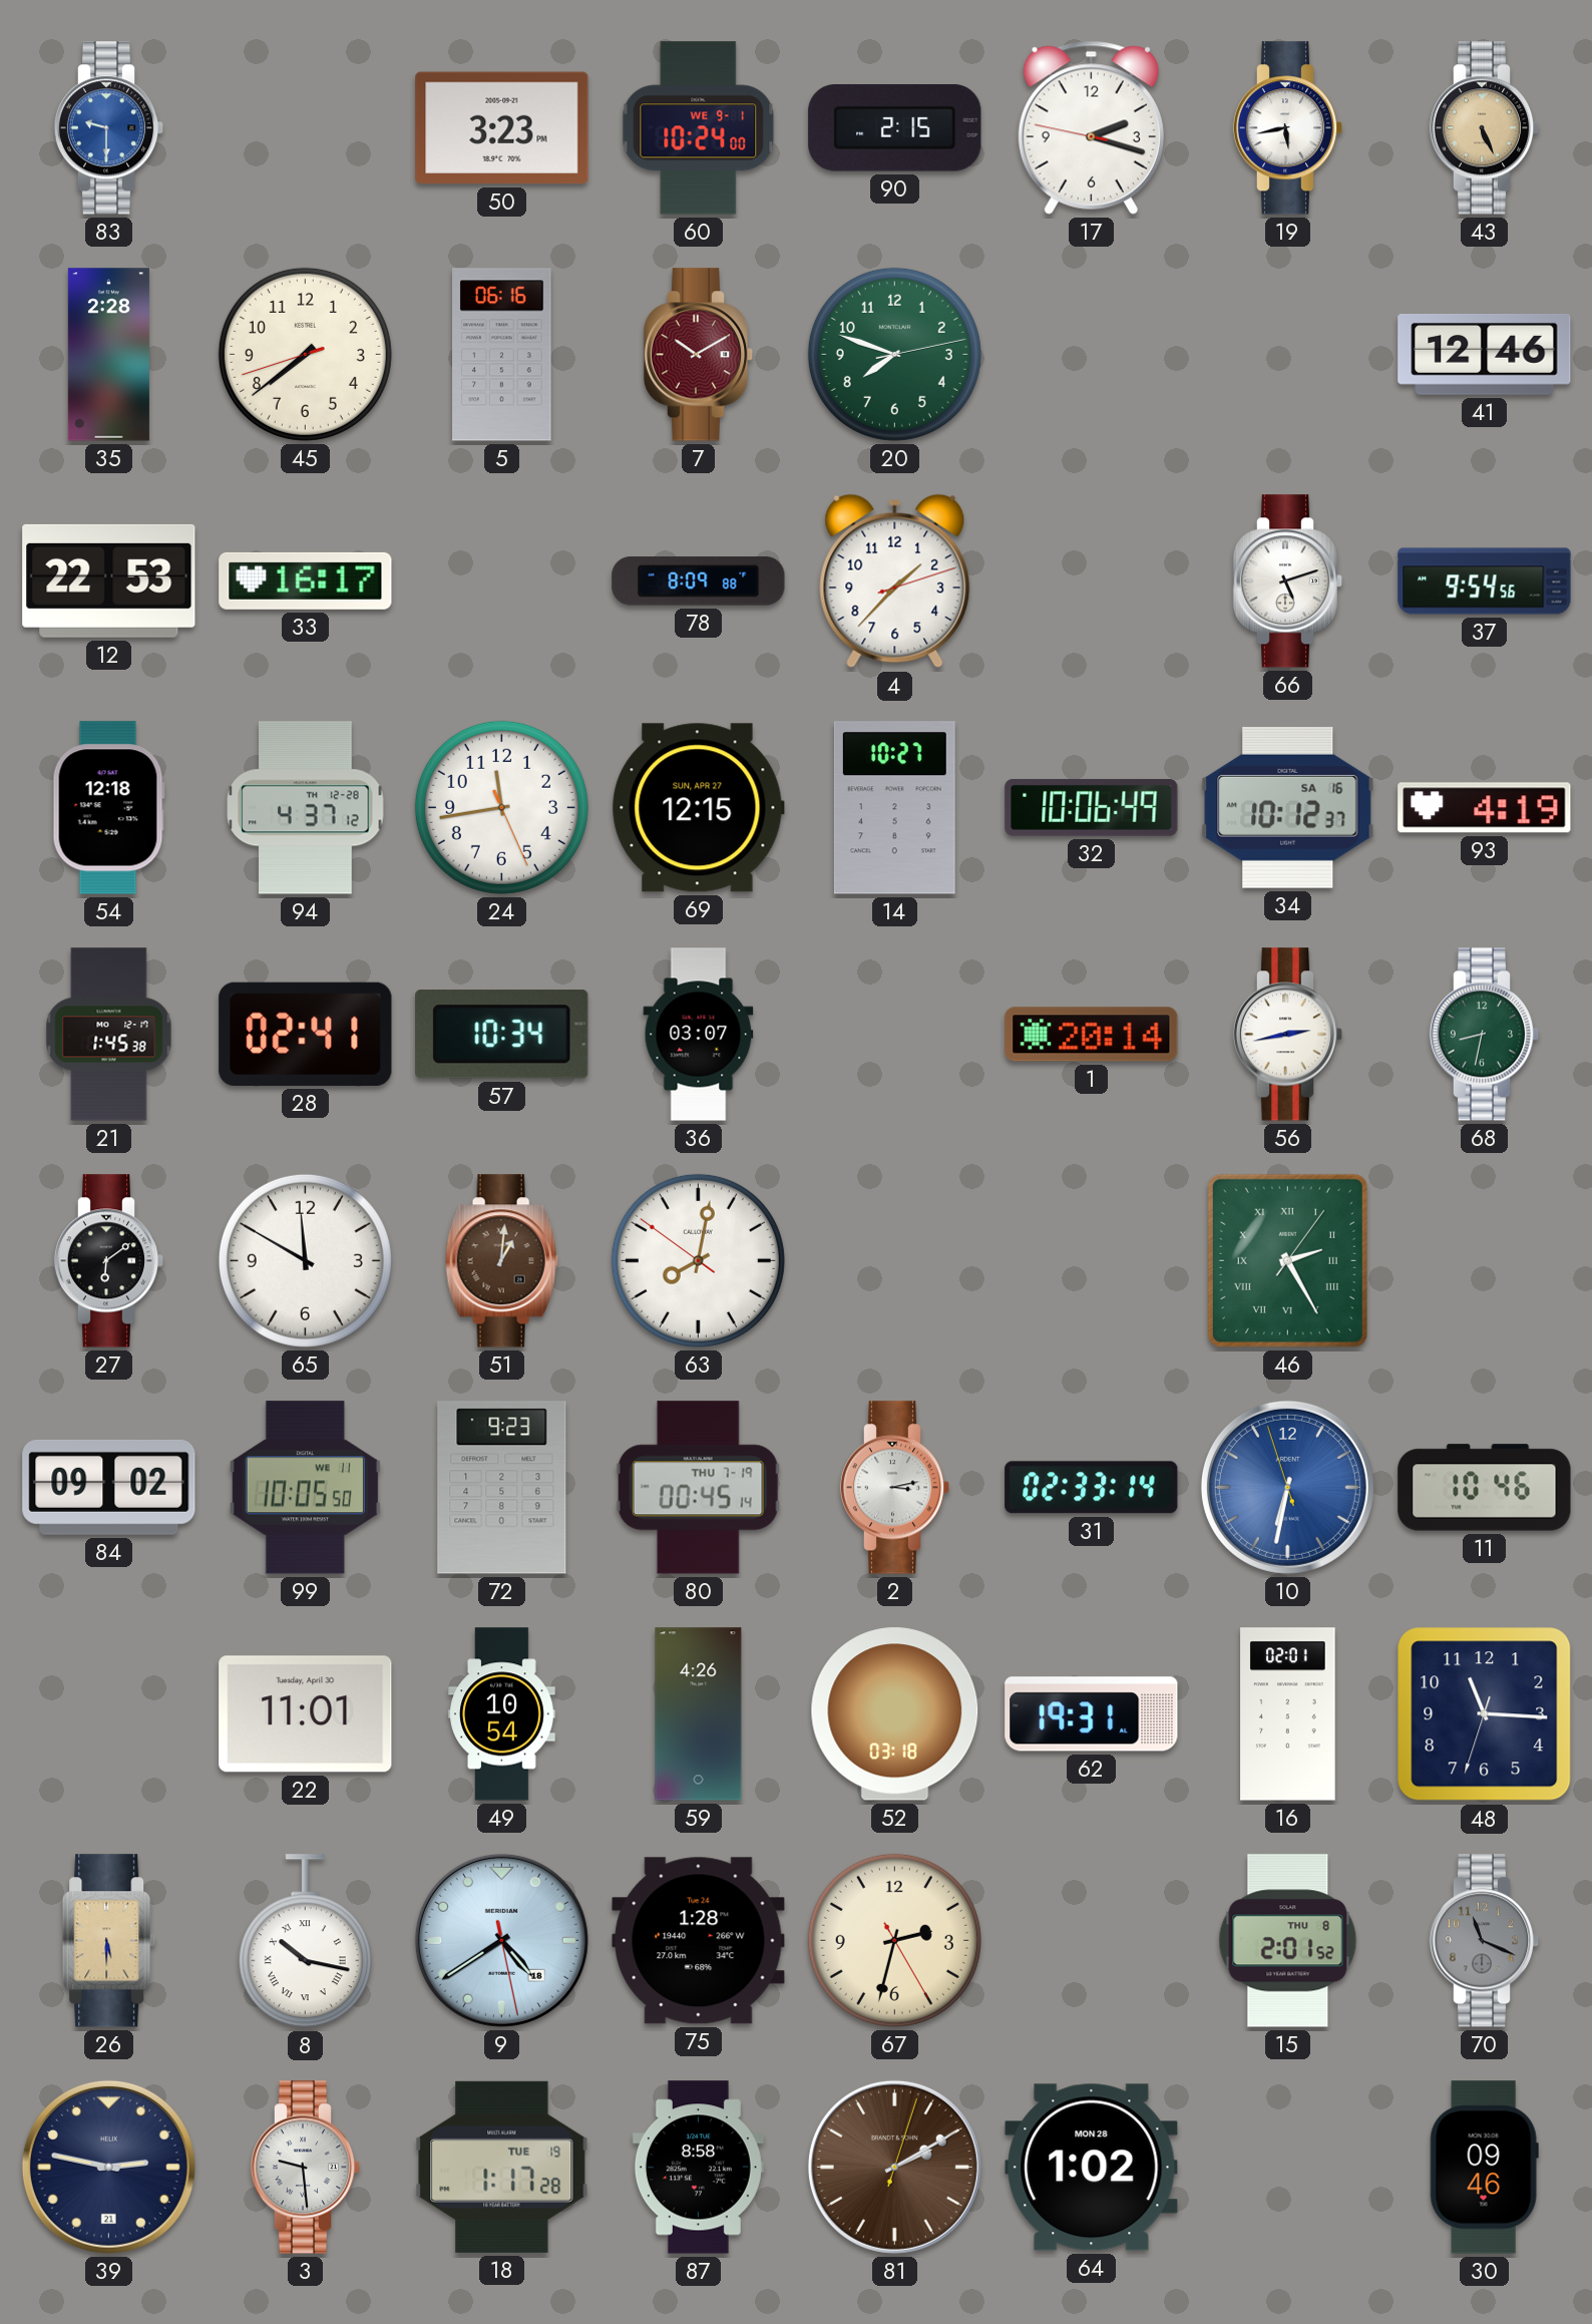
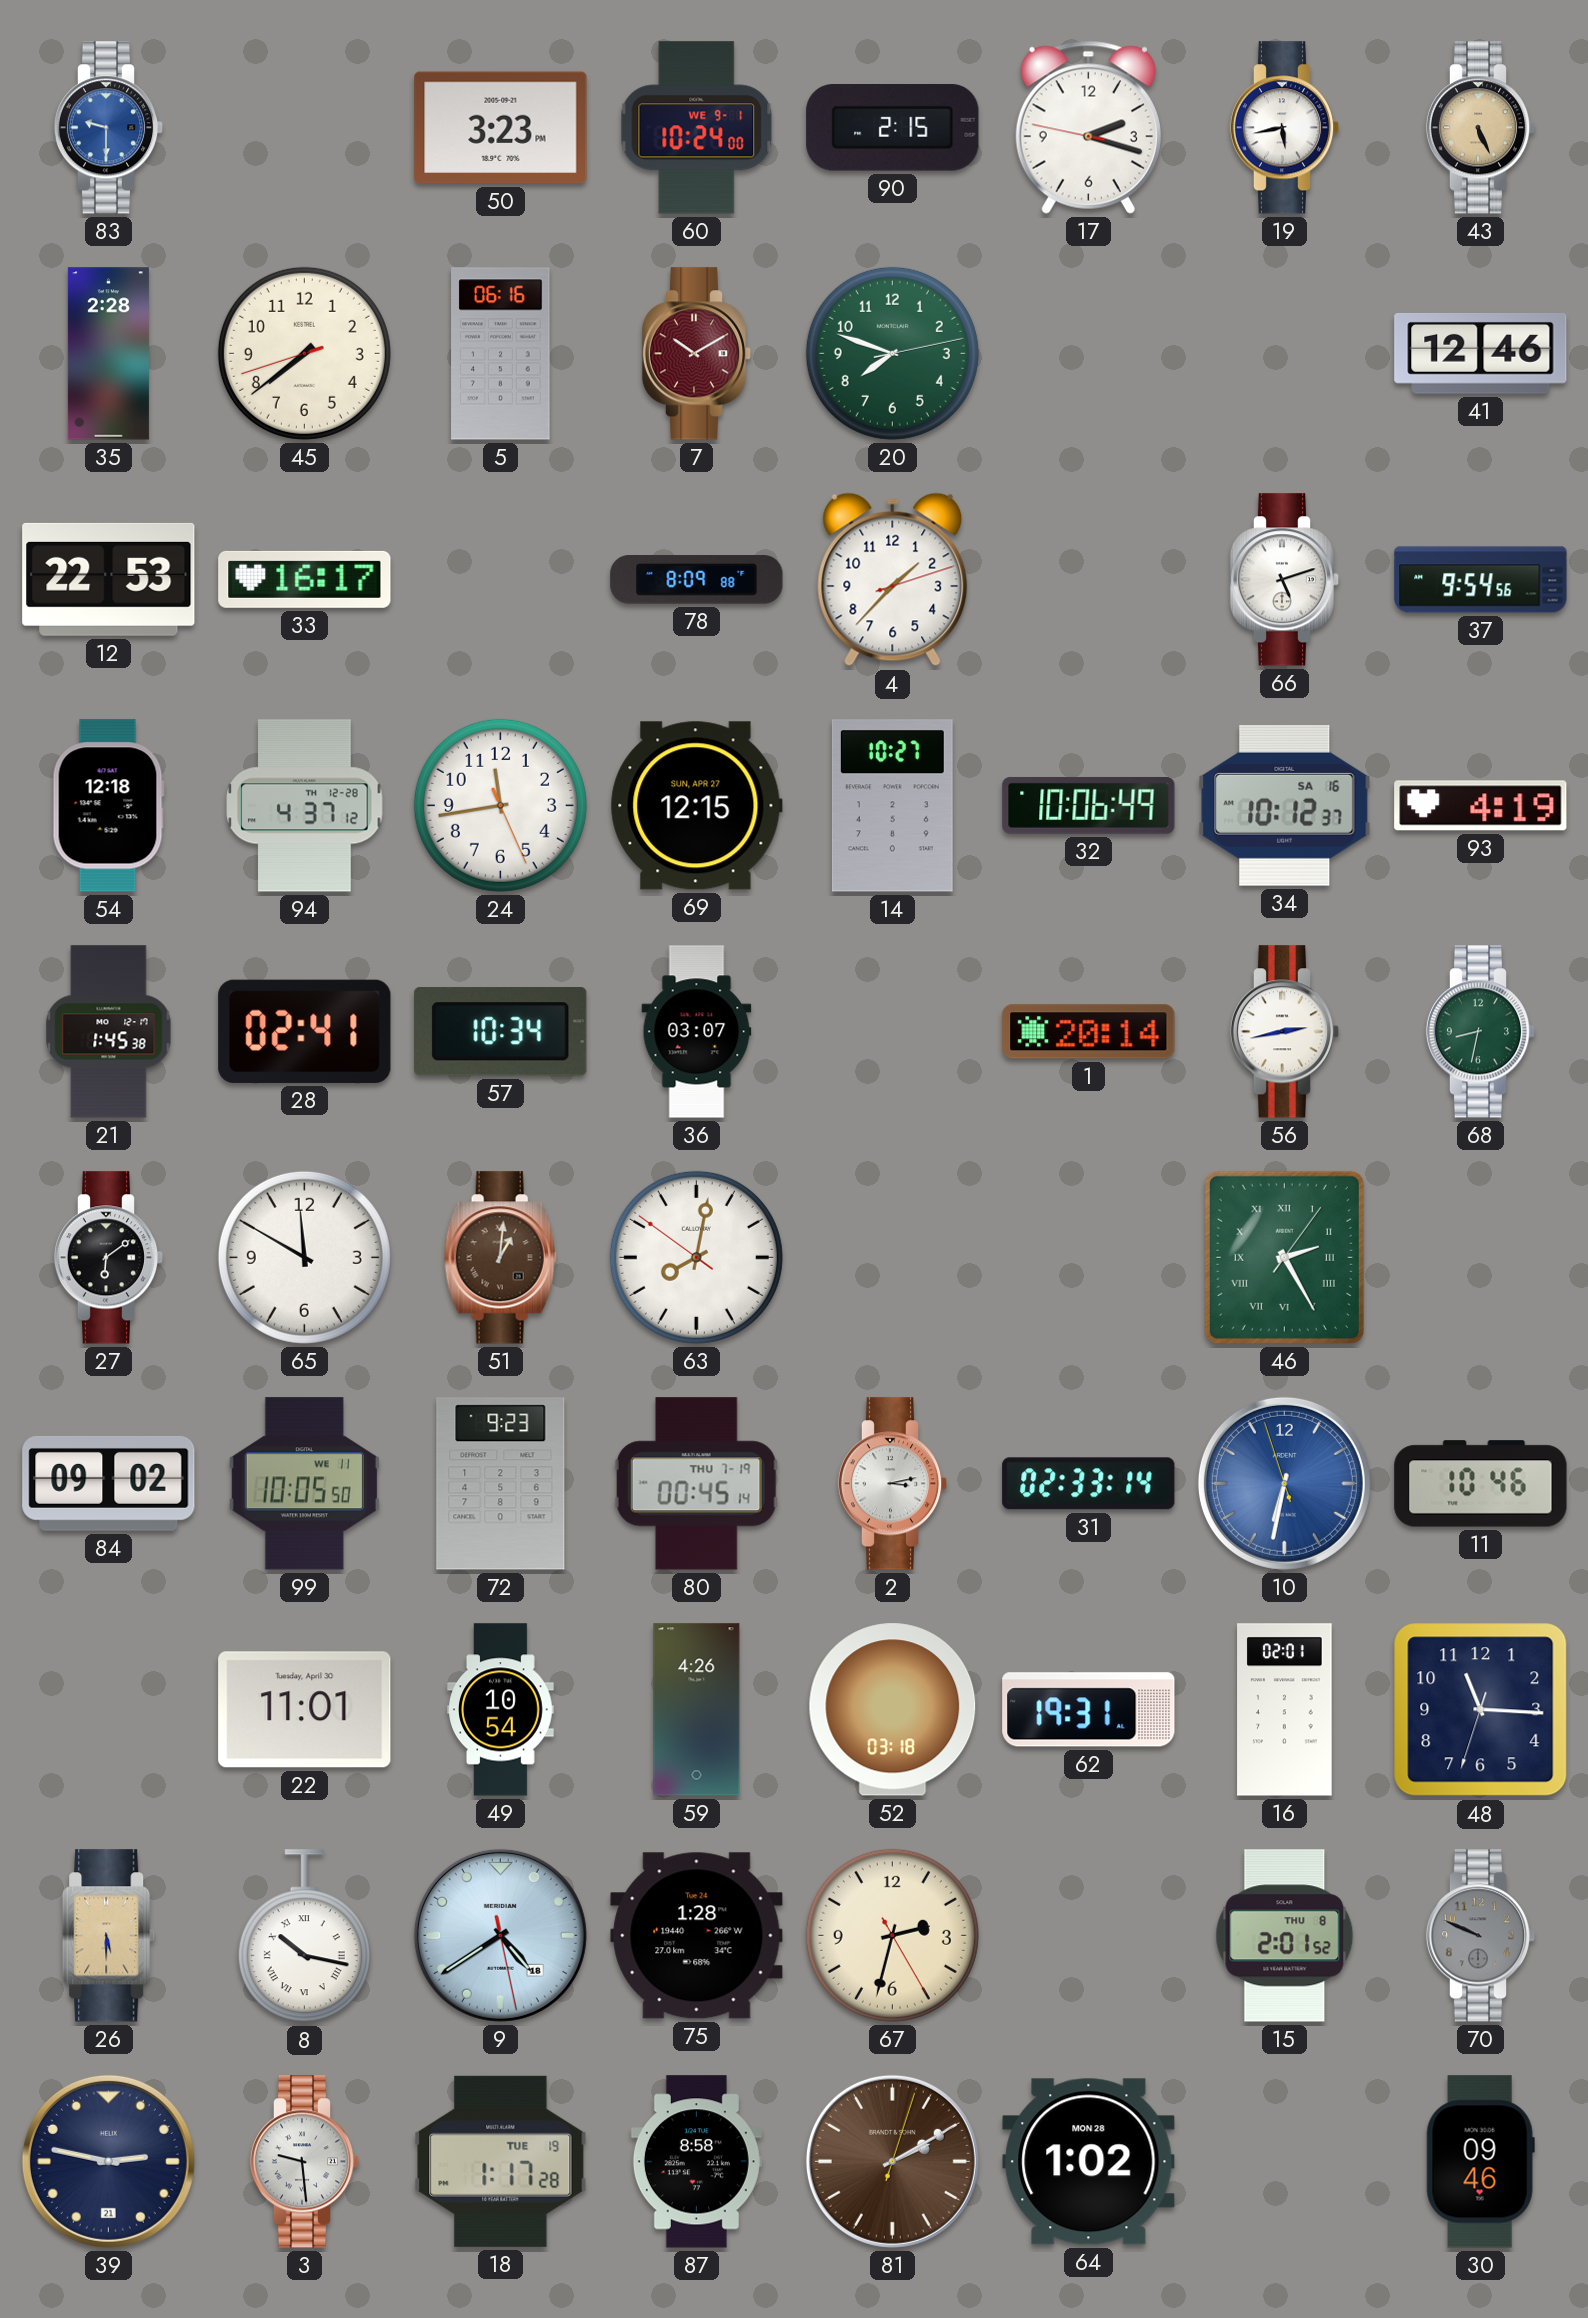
70: 11:19 -> 9:49
